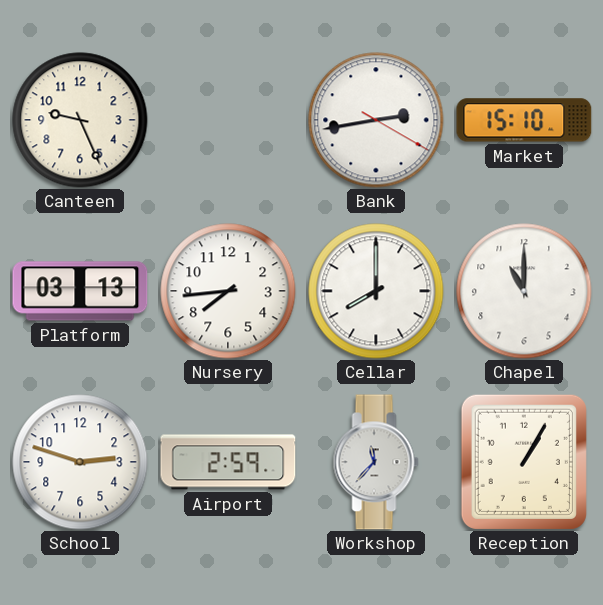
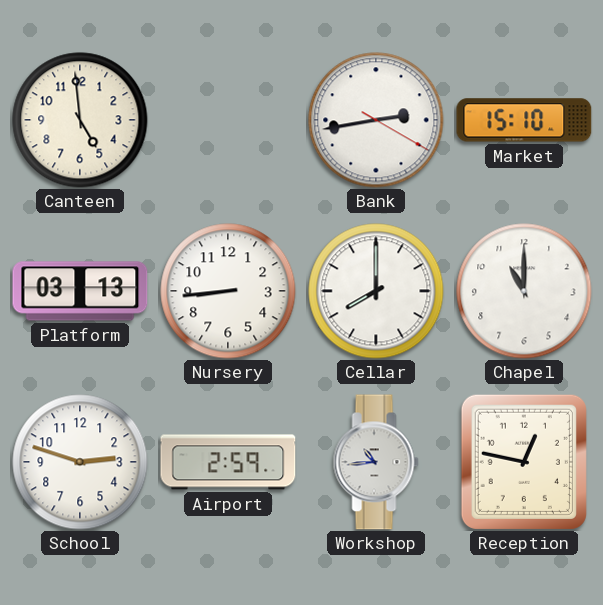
Canteen: 9:26 -> 4:59
Nursery: 7:44 -> 8:44
Workshop: 11:37 -> 10:44
Reception: 1:05 -> 12:47
